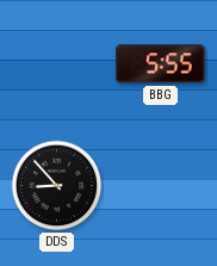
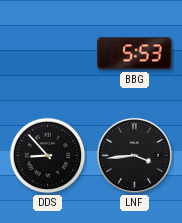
BBG: 5:55 -> 5:53
LNF: none -> 3:44
